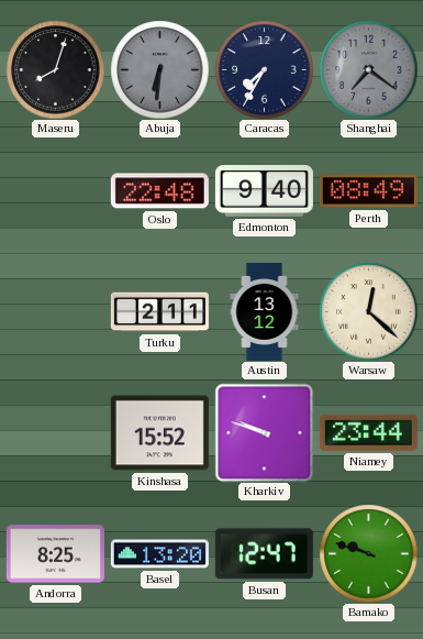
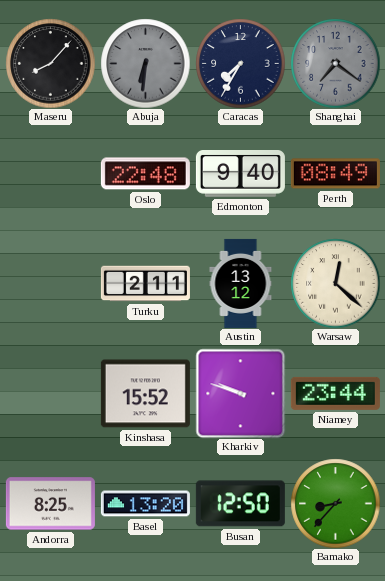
Maseru: 8:03 -> 8:07
Busan: 12:47 -> 12:50
Bamako: 9:48 -> 8:37
